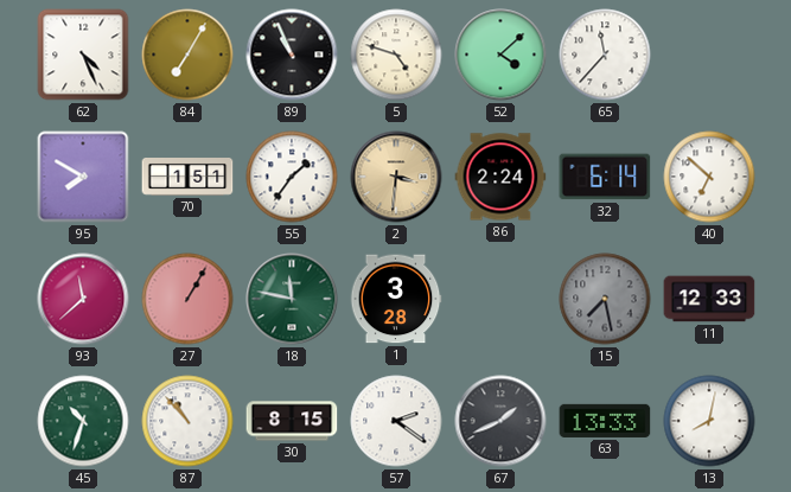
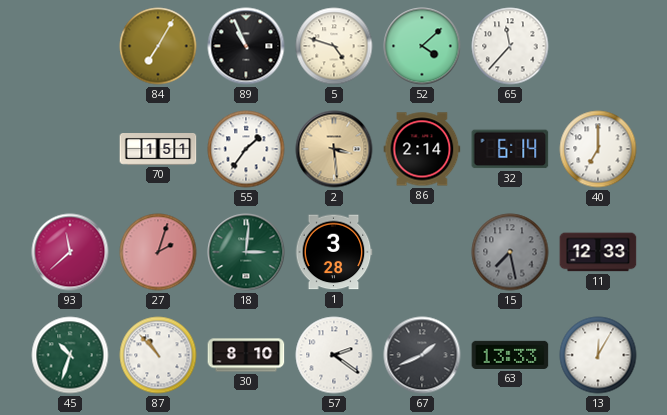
62: 4:26 -> none
95: 7:50 -> none
2: 3:31 -> 3:29
86: 2:24 -> 2:14
40: 6:52 -> 7:00
27: 1:05 -> 2:03
18: 11:47 -> 3:01
30: 8:15 -> 8:10
13: 8:02 -> 12:05
